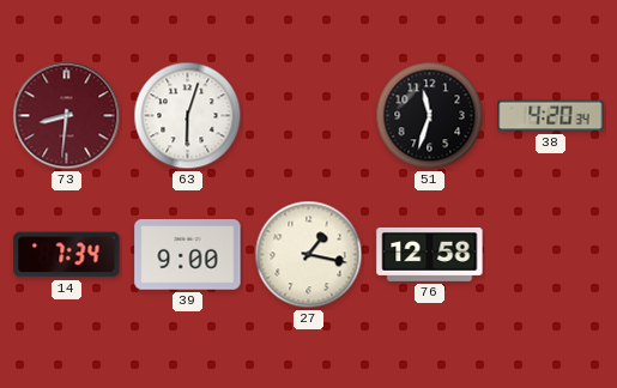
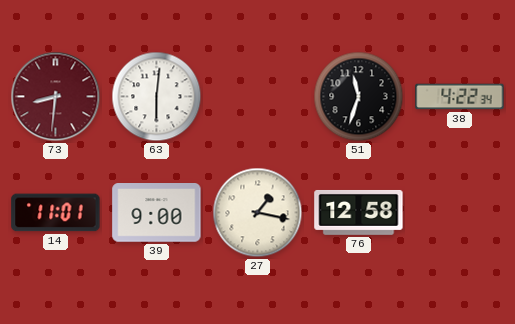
63: 6:03 -> 6:01
38: 4:20 -> 4:22
14: 7:34 -> 11:01
